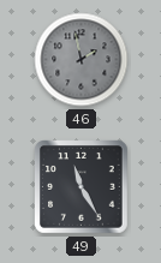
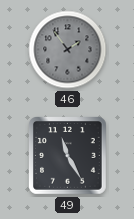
46: 1:58 -> 1:54
